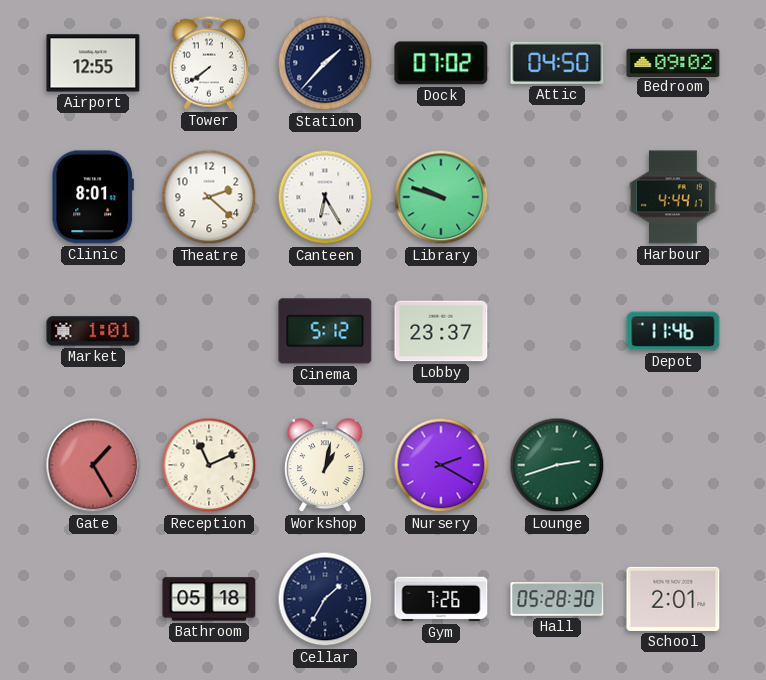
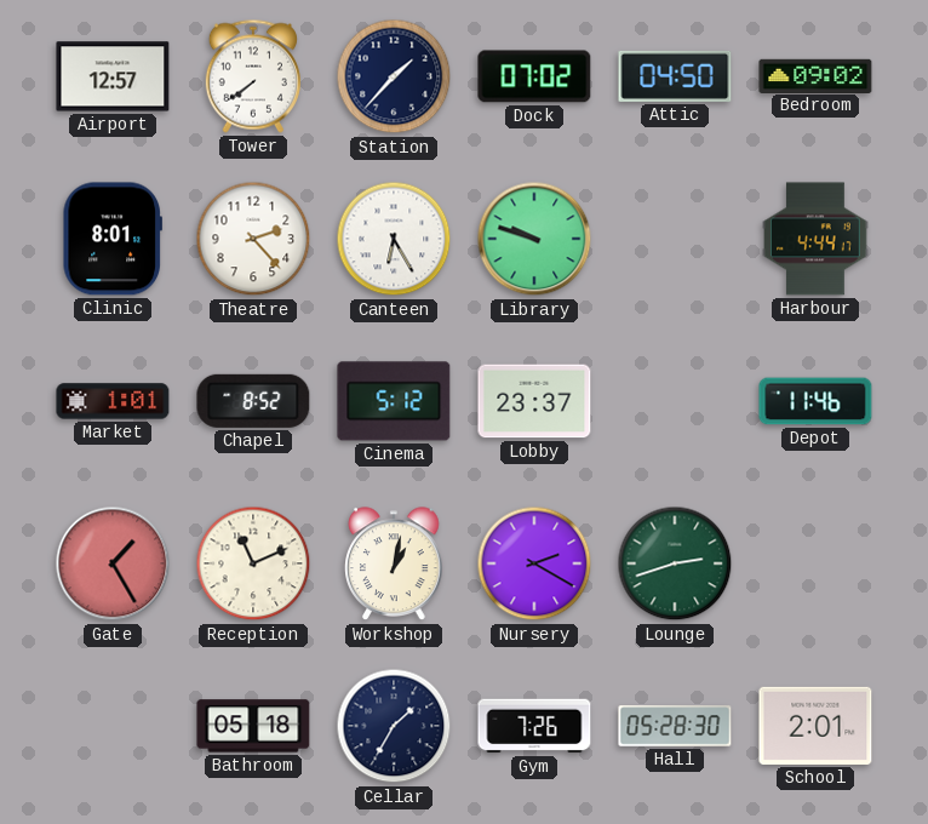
Airport: 12:55 -> 12:57
Theatre: 2:22 -> 2:23
Chapel: none -> 8:52
